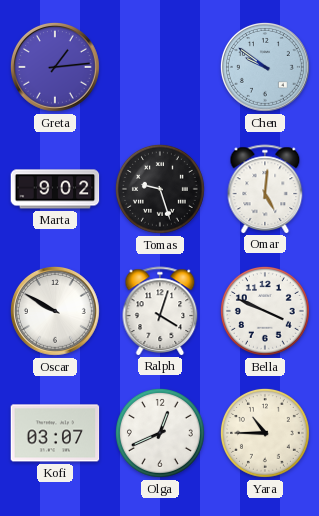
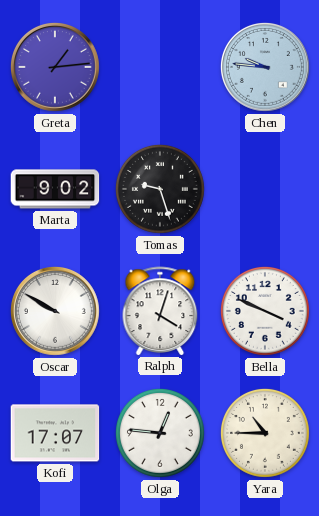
Chen: 9:51 -> 9:46
Omar: 5:01 -> none
Kofi: 03:07 -> 17:07
Olga: 12:41 -> 12:46
